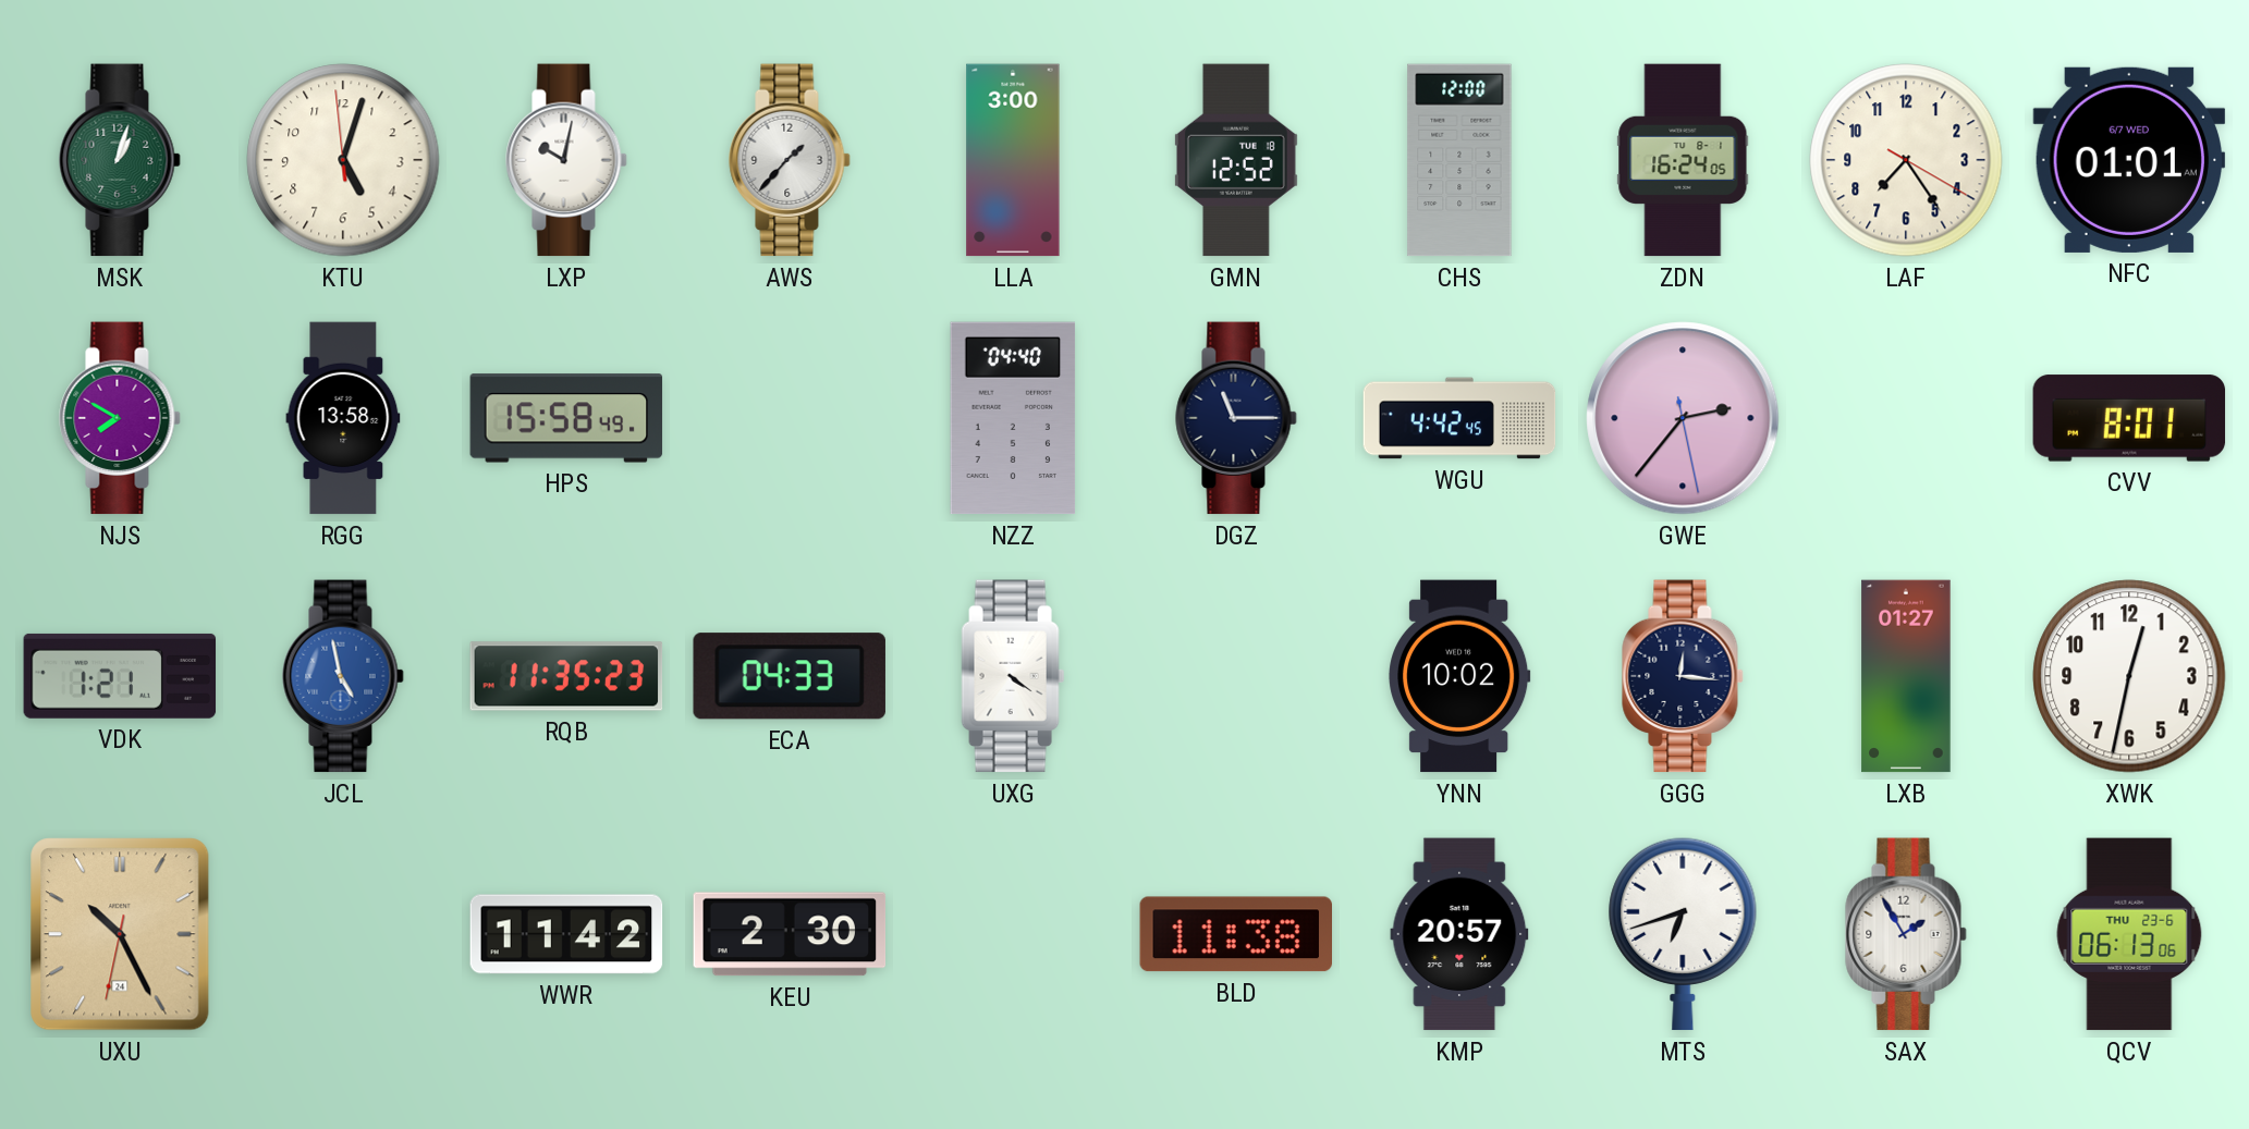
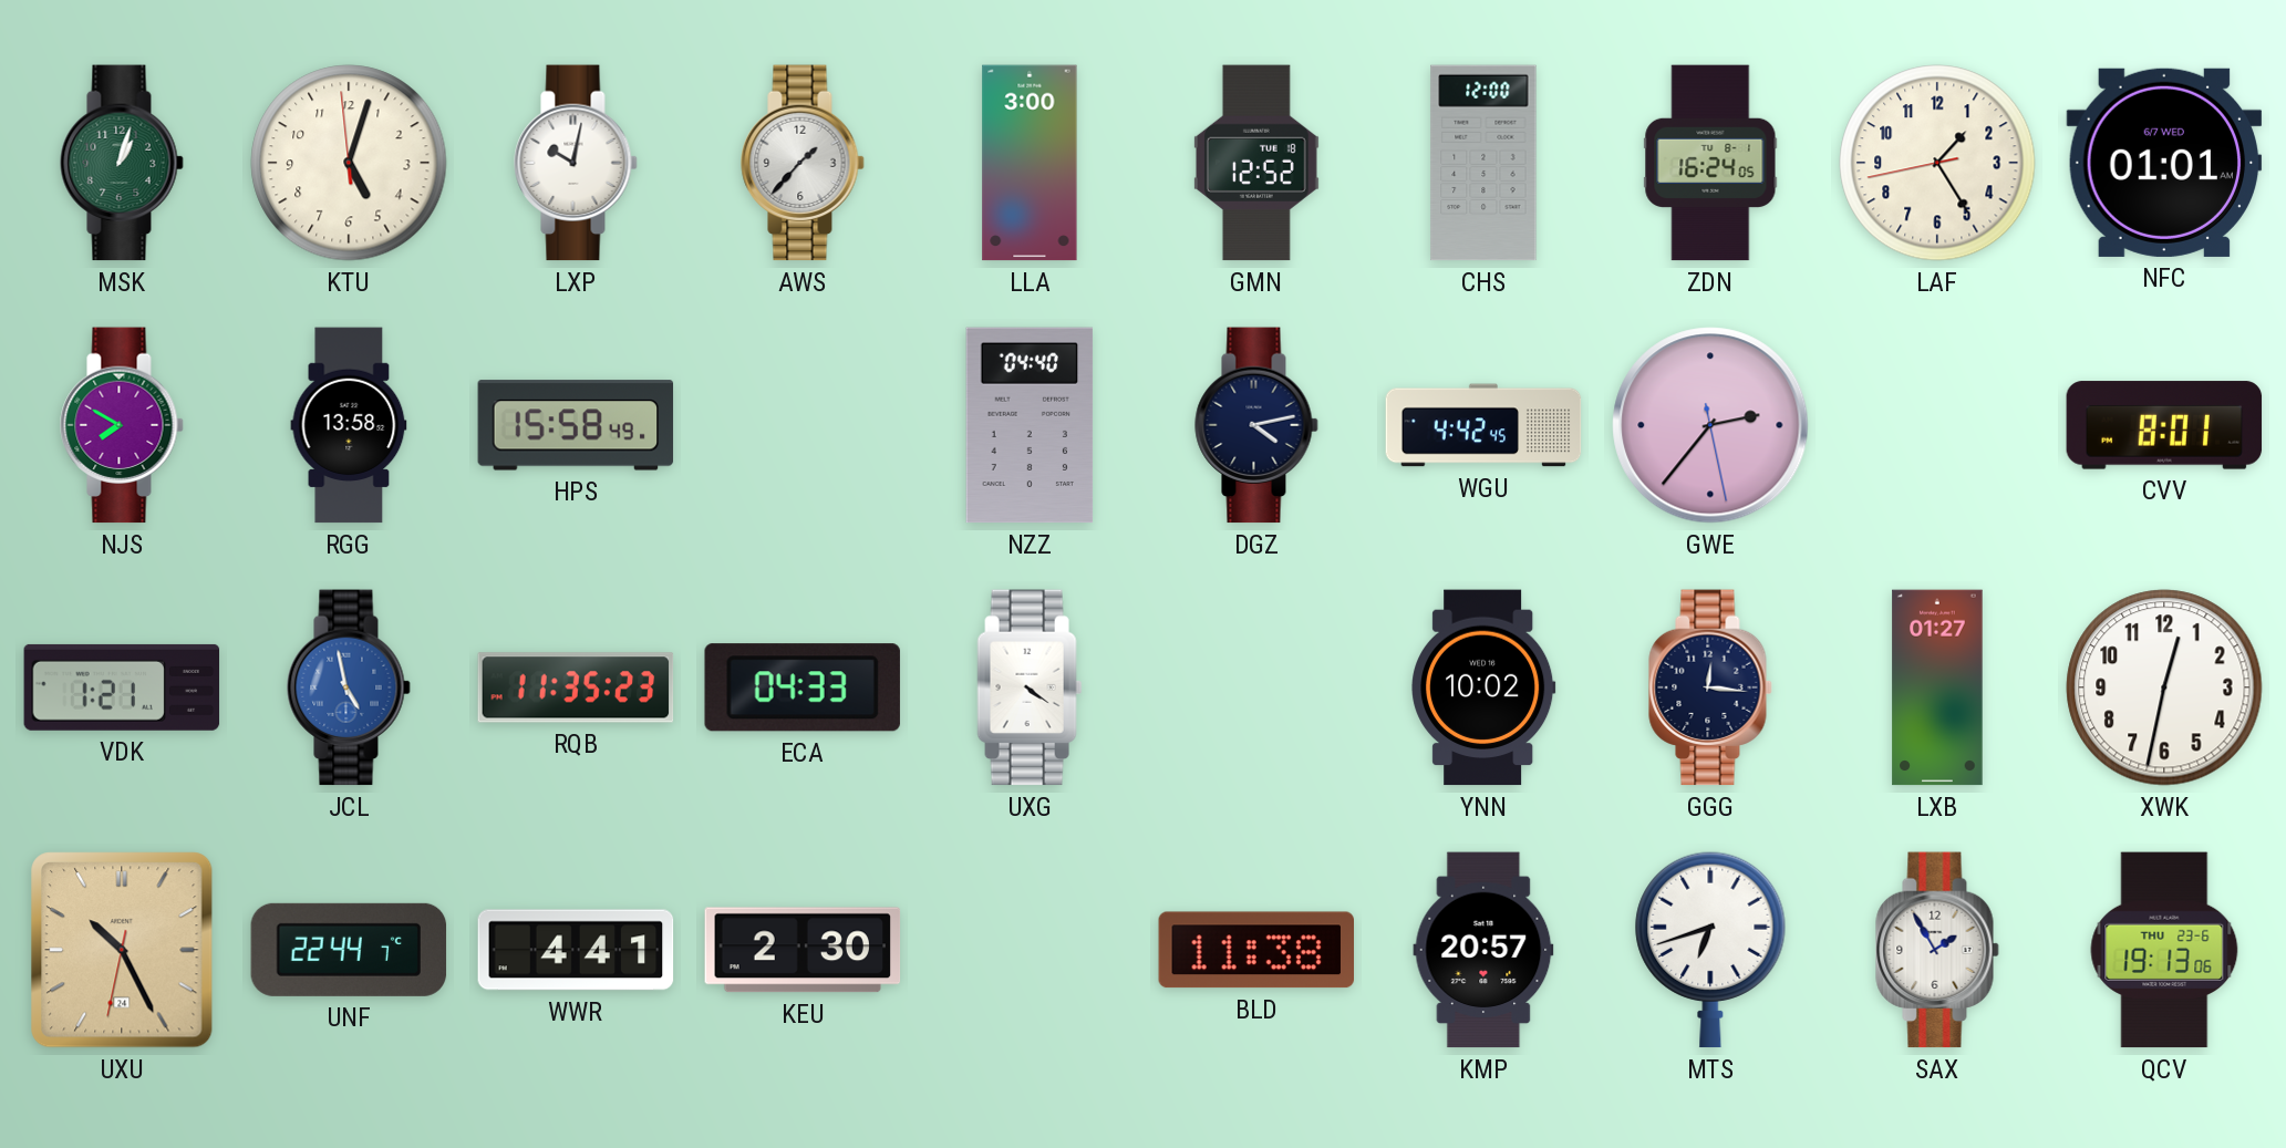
LAF: 7:24 -> 1:24
DGZ: 11:15 -> 4:13
UNF: none -> 22:44
WWR: 11:42 -> 4:41
QCV: 06:13 -> 19:13
